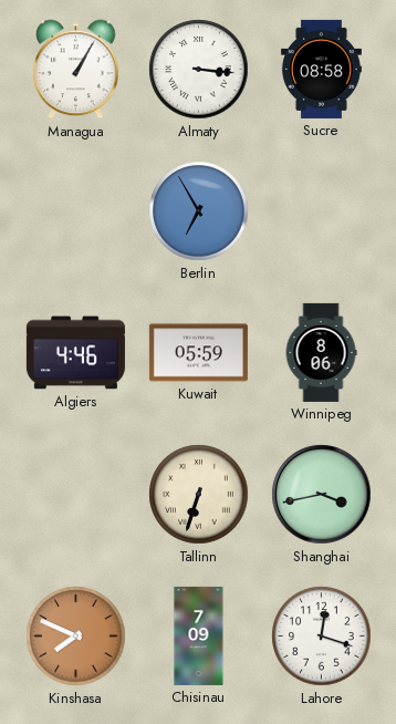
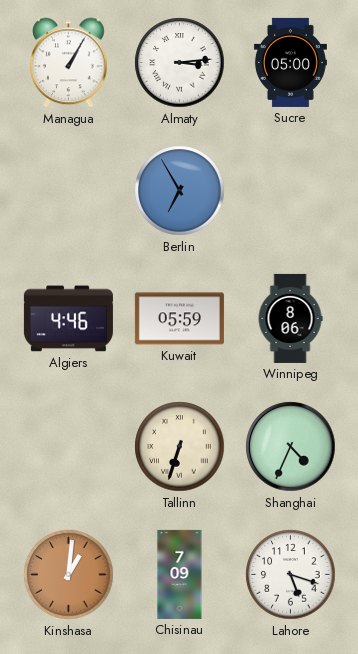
Almaty: 3:16 -> 3:14
Sucre: 08:58 -> 05:00
Shanghai: 3:43 -> 4:34
Kinshasa: 7:49 -> 1:01
Lahore: 12:18 -> 5:18
